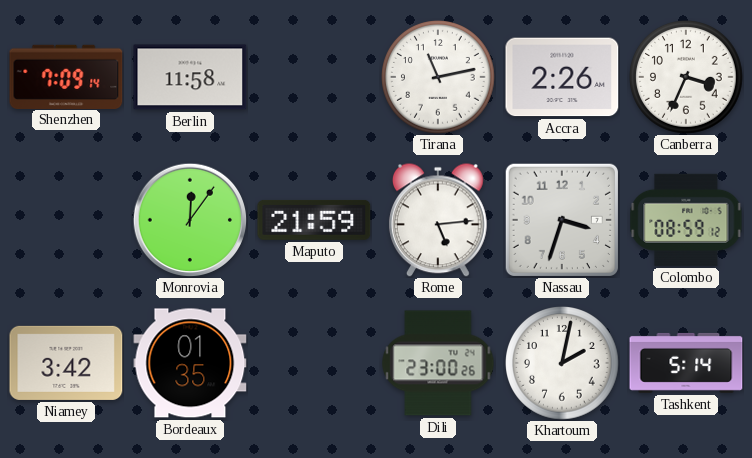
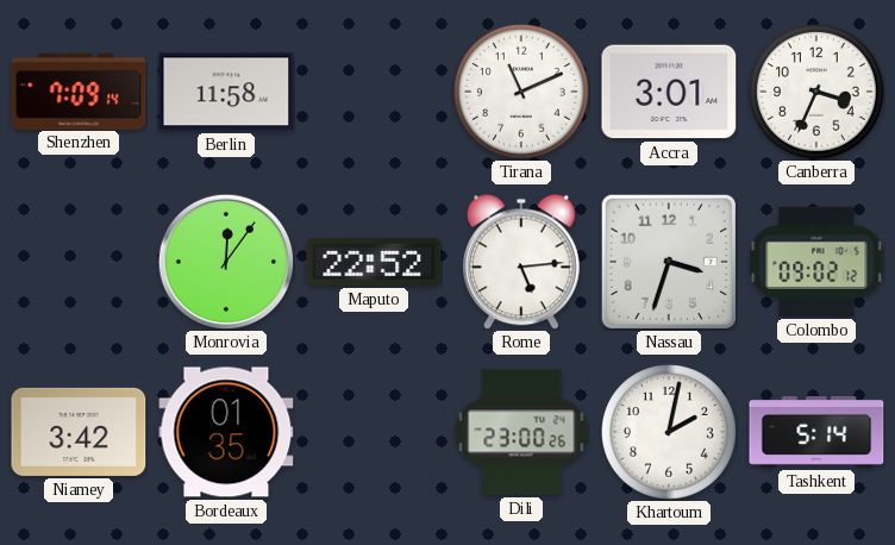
Tirana: 11:13 -> 11:11
Accra: 2:26 -> 3:01
Maputo: 21:59 -> 22:52
Colombo: 08:59 -> 09:02
